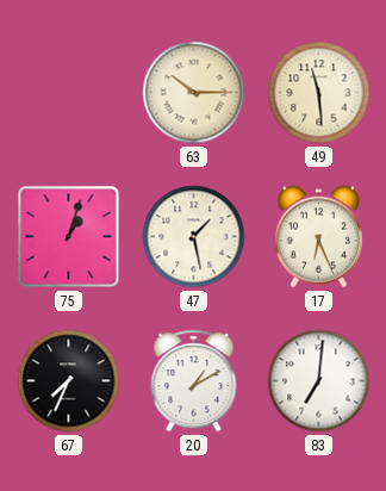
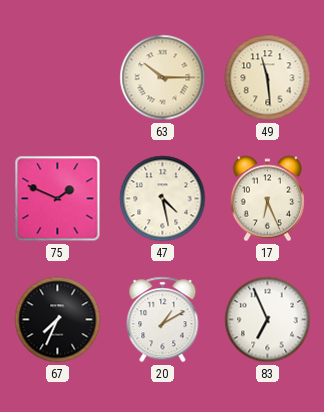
75: 1:03 -> 1:49
47: 1:28 -> 4:28
83: 7:01 -> 6:56
